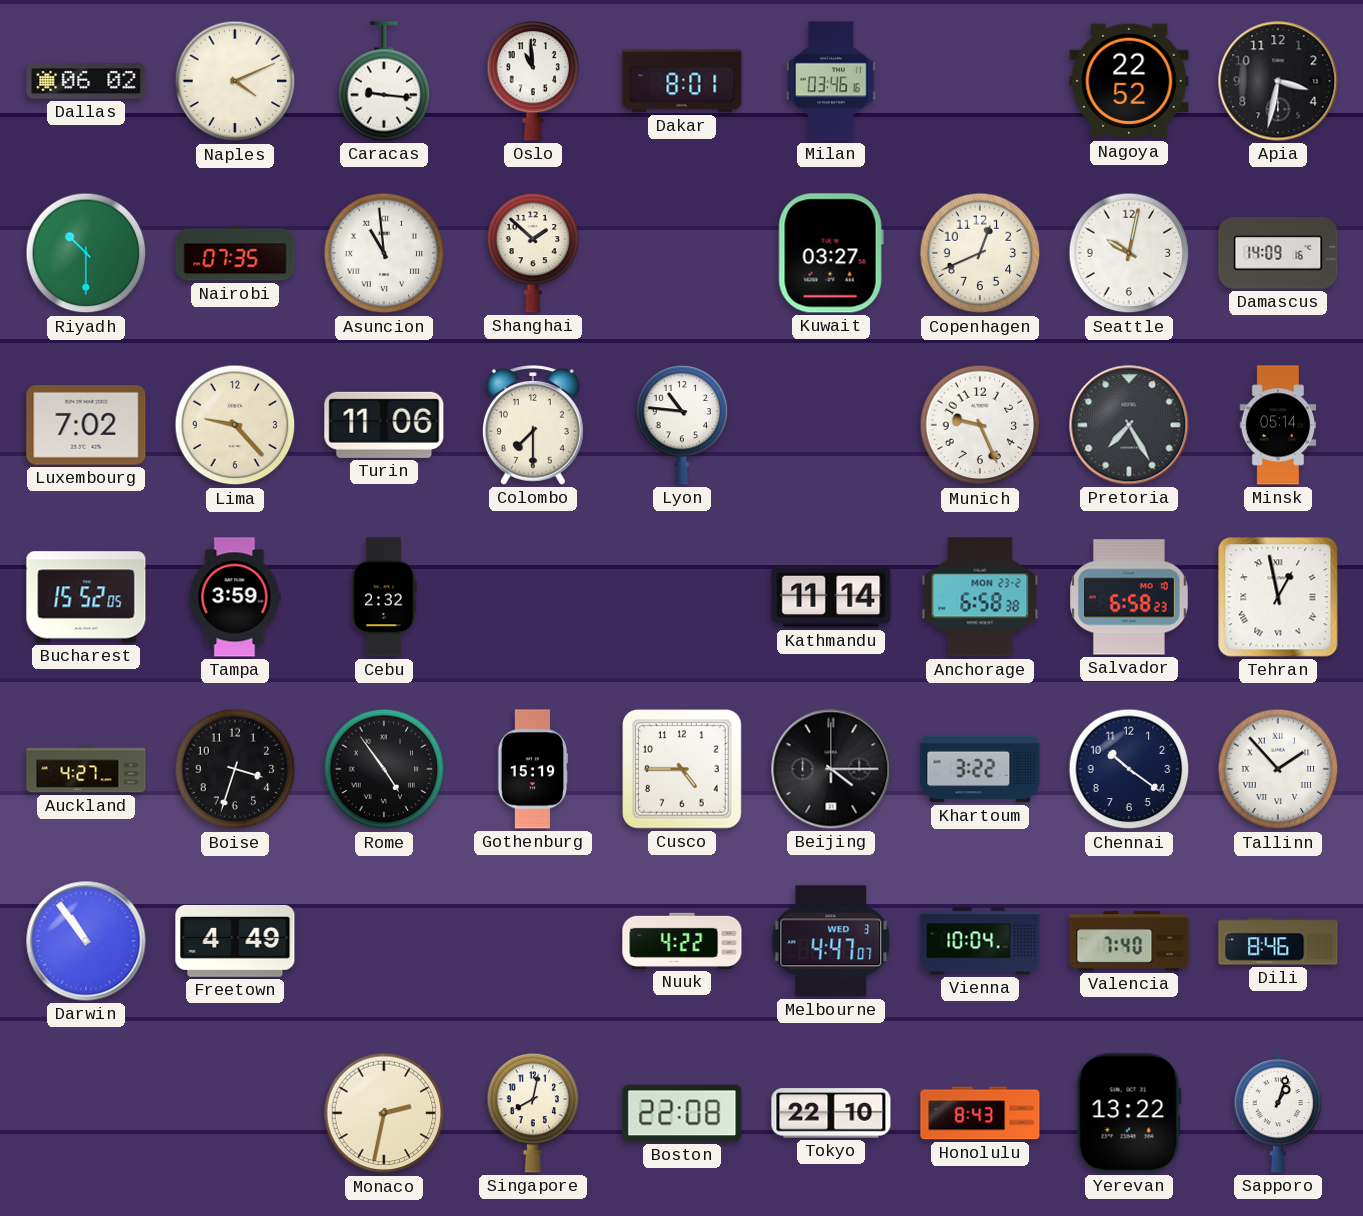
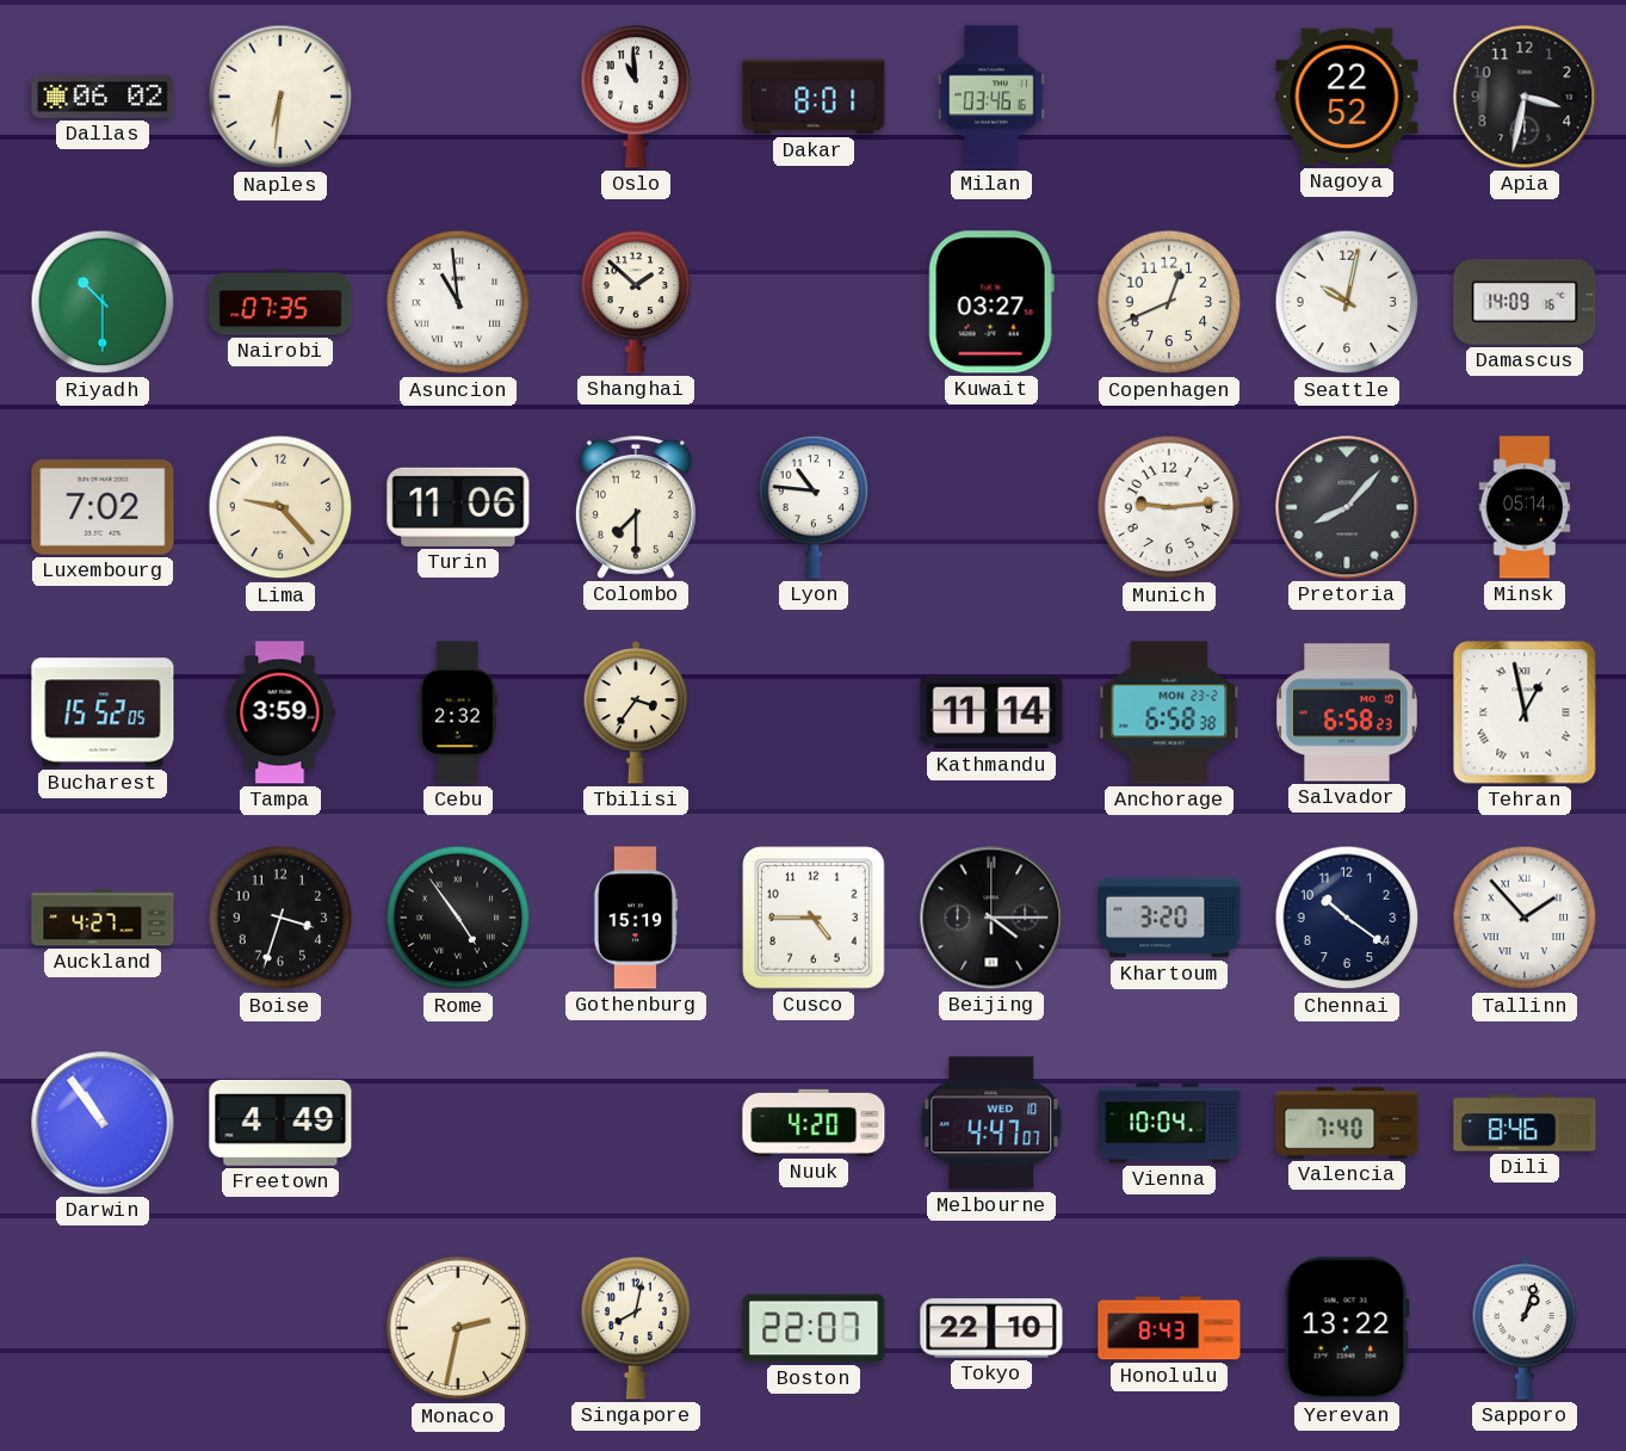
Naples: 4:11 -> 6:31
Caracas: 9:16 -> none
Munich: 9:26 -> 9:14
Pretoria: 7:25 -> 8:07
Tbilisi: none -> 3:36
Khartoum: 3:22 -> 3:20
Nuuk: 4:22 -> 4:20
Melbourne date: WED 3 -> WED 10
Boston: 22:08 -> 22:07
